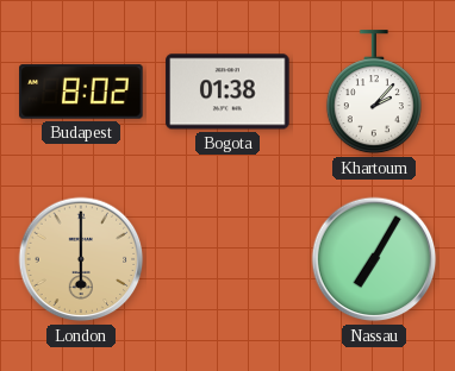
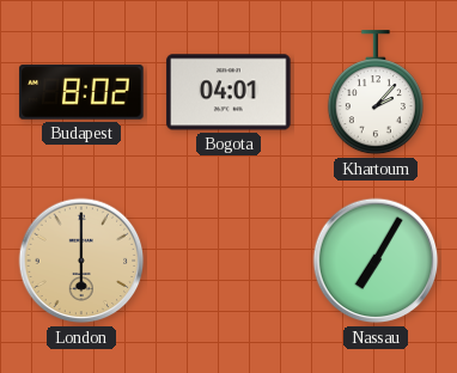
Bogota: 01:38 -> 04:01
